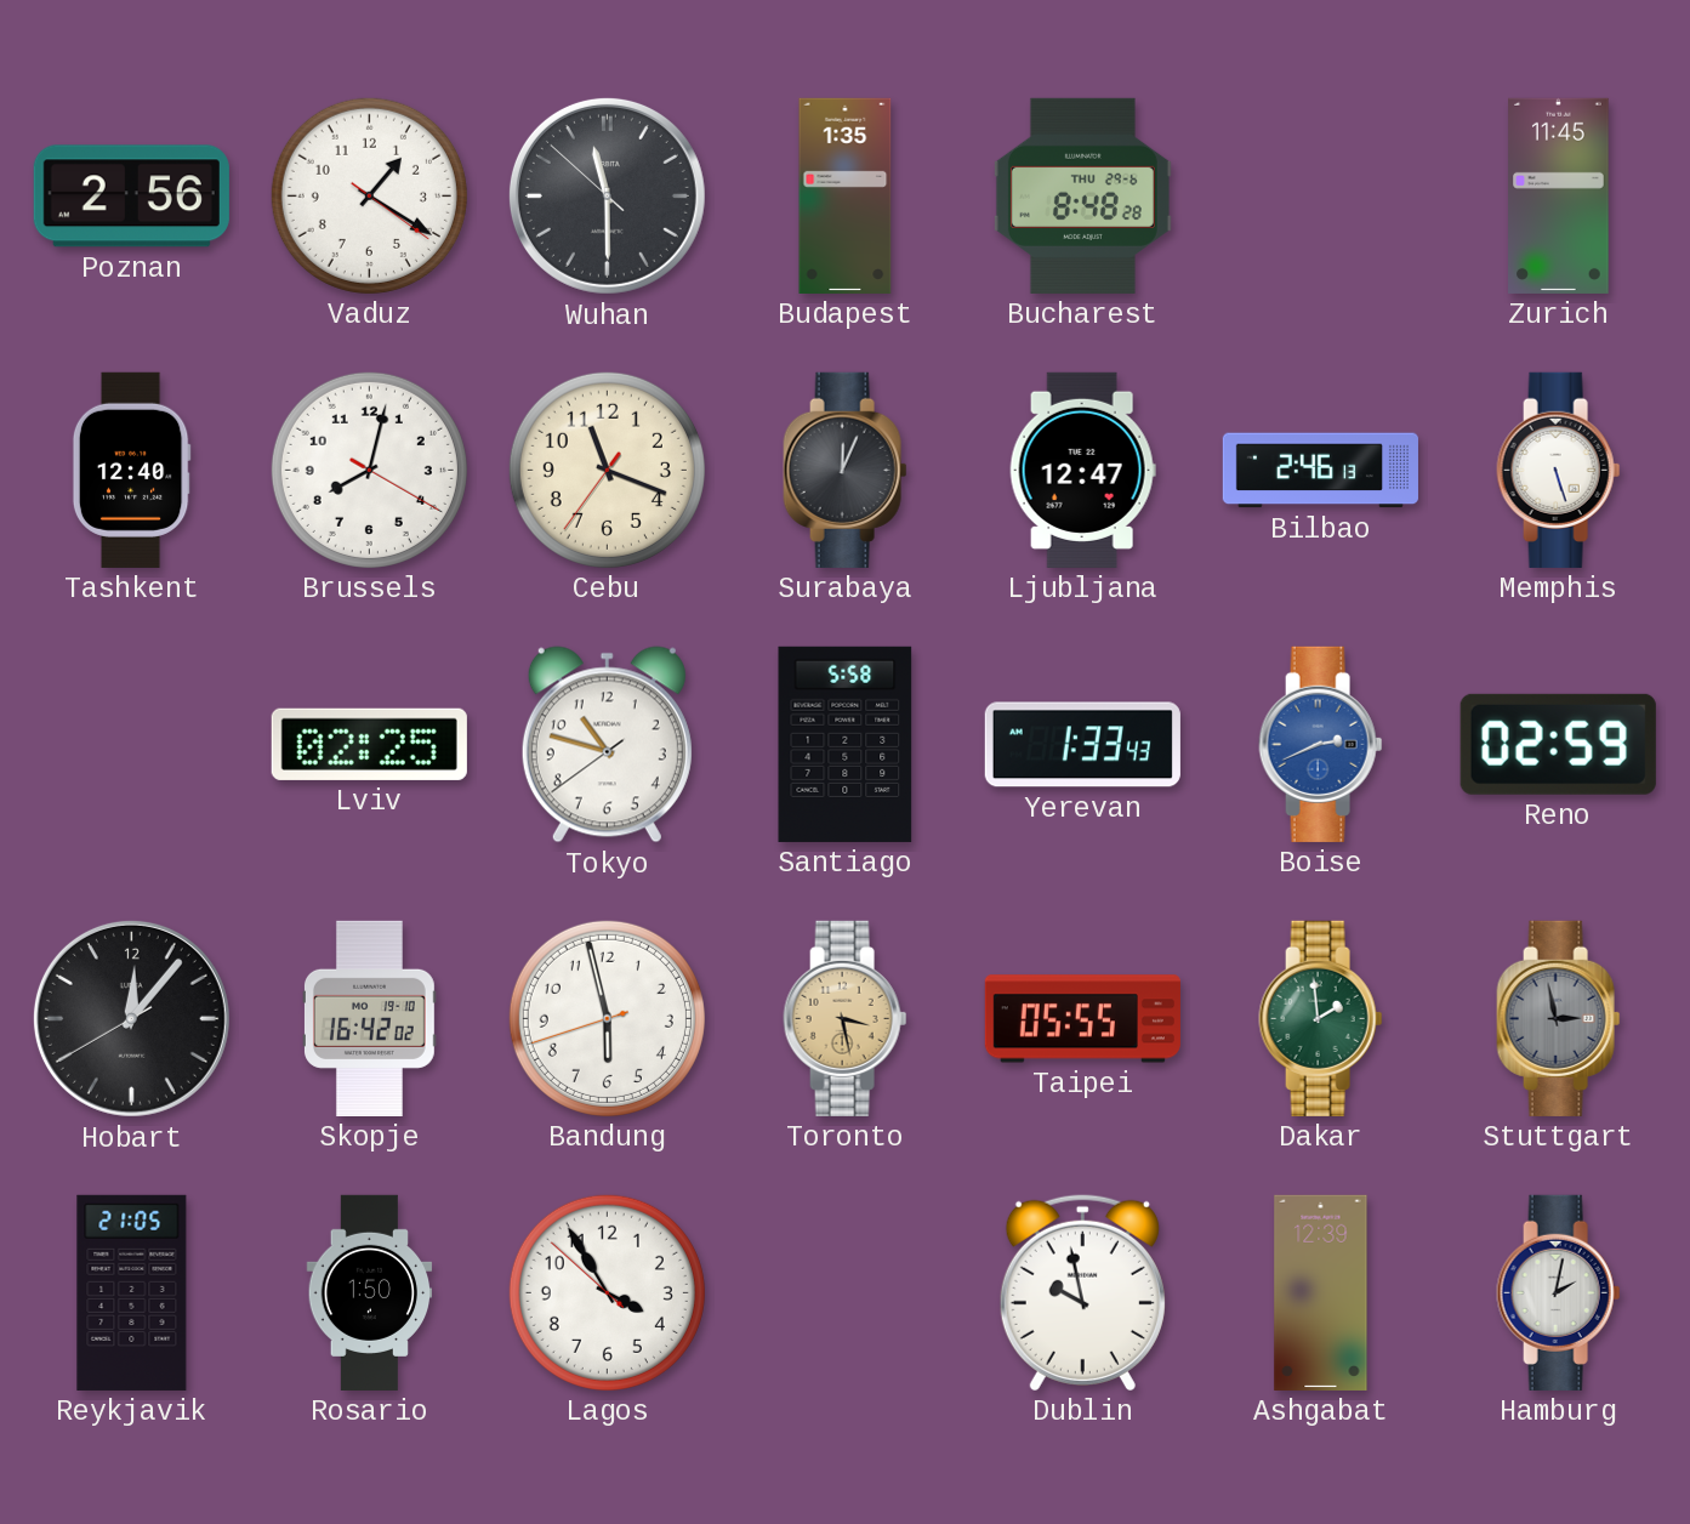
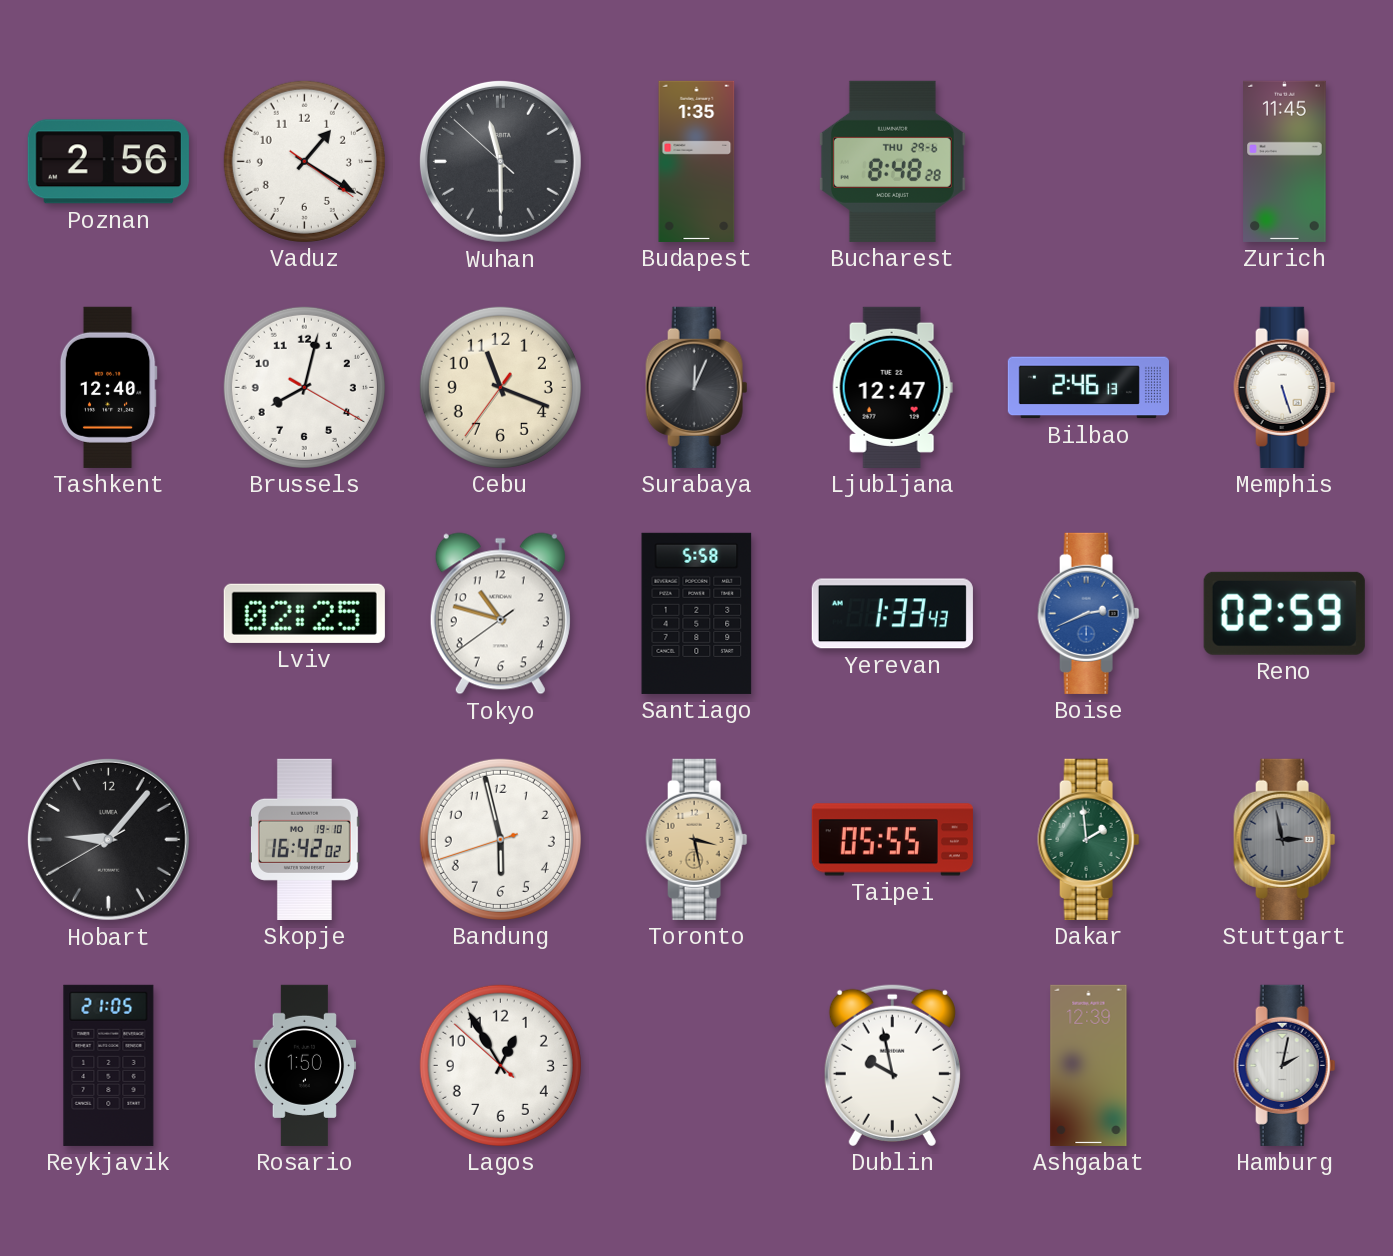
Hobart: 12:06 -> 9:06
Lagos: 3:54 -> 12:54
